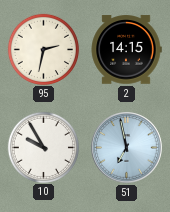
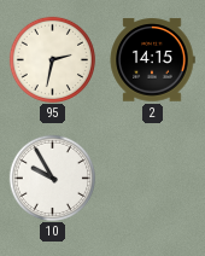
51: 6:58 -> none
